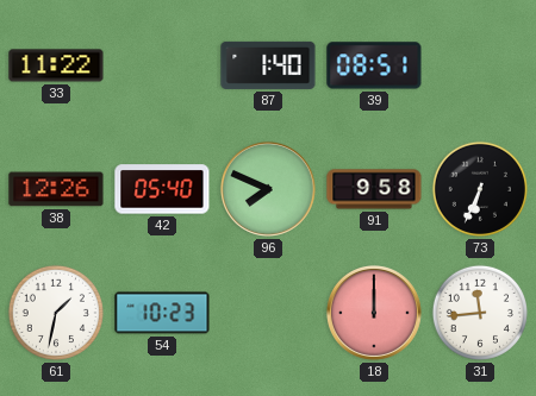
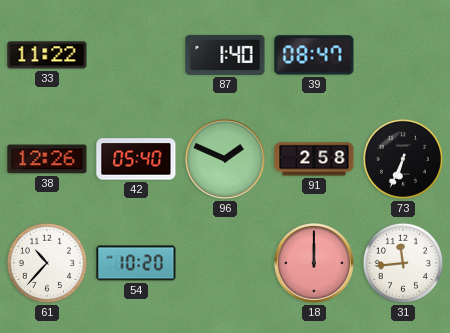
39: 08:51 -> 08:47
96: 7:49 -> 1:49
91: 9:58 -> 2:58
61: 1:32 -> 10:37
54: 10:23 -> 10:20
